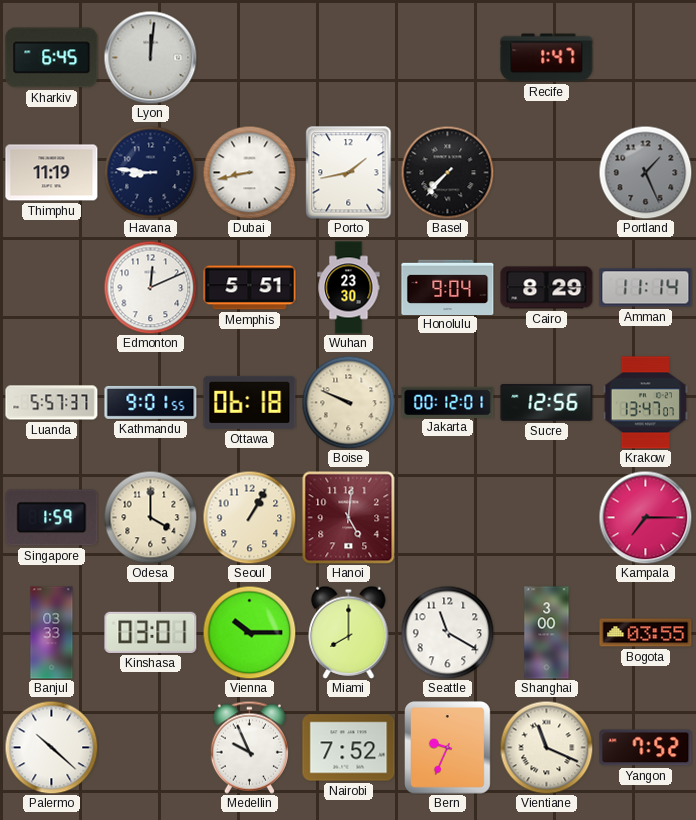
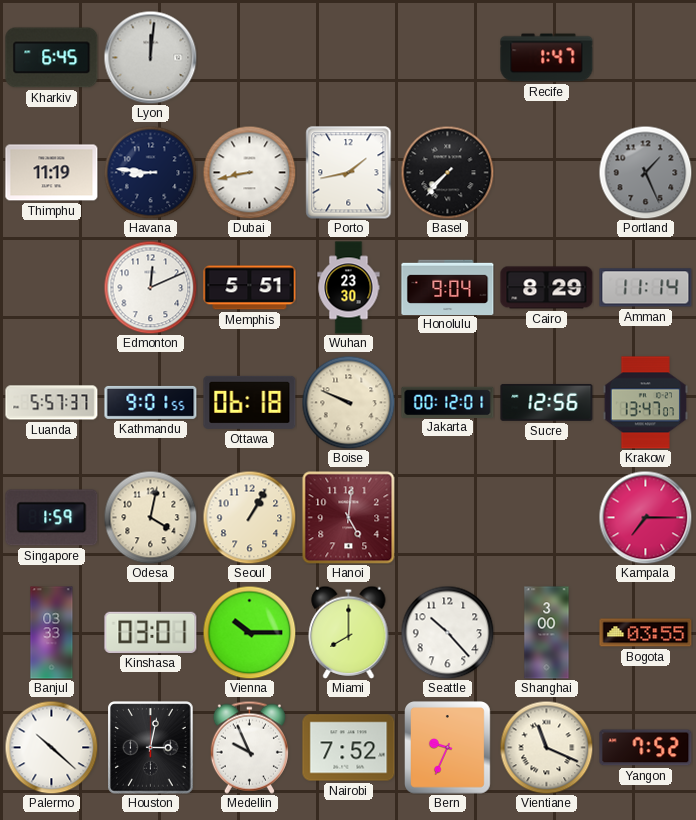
Odesa: 4:00 -> 4:02
Seattle: 11:20 -> 10:23
Houston: none -> 3:02
